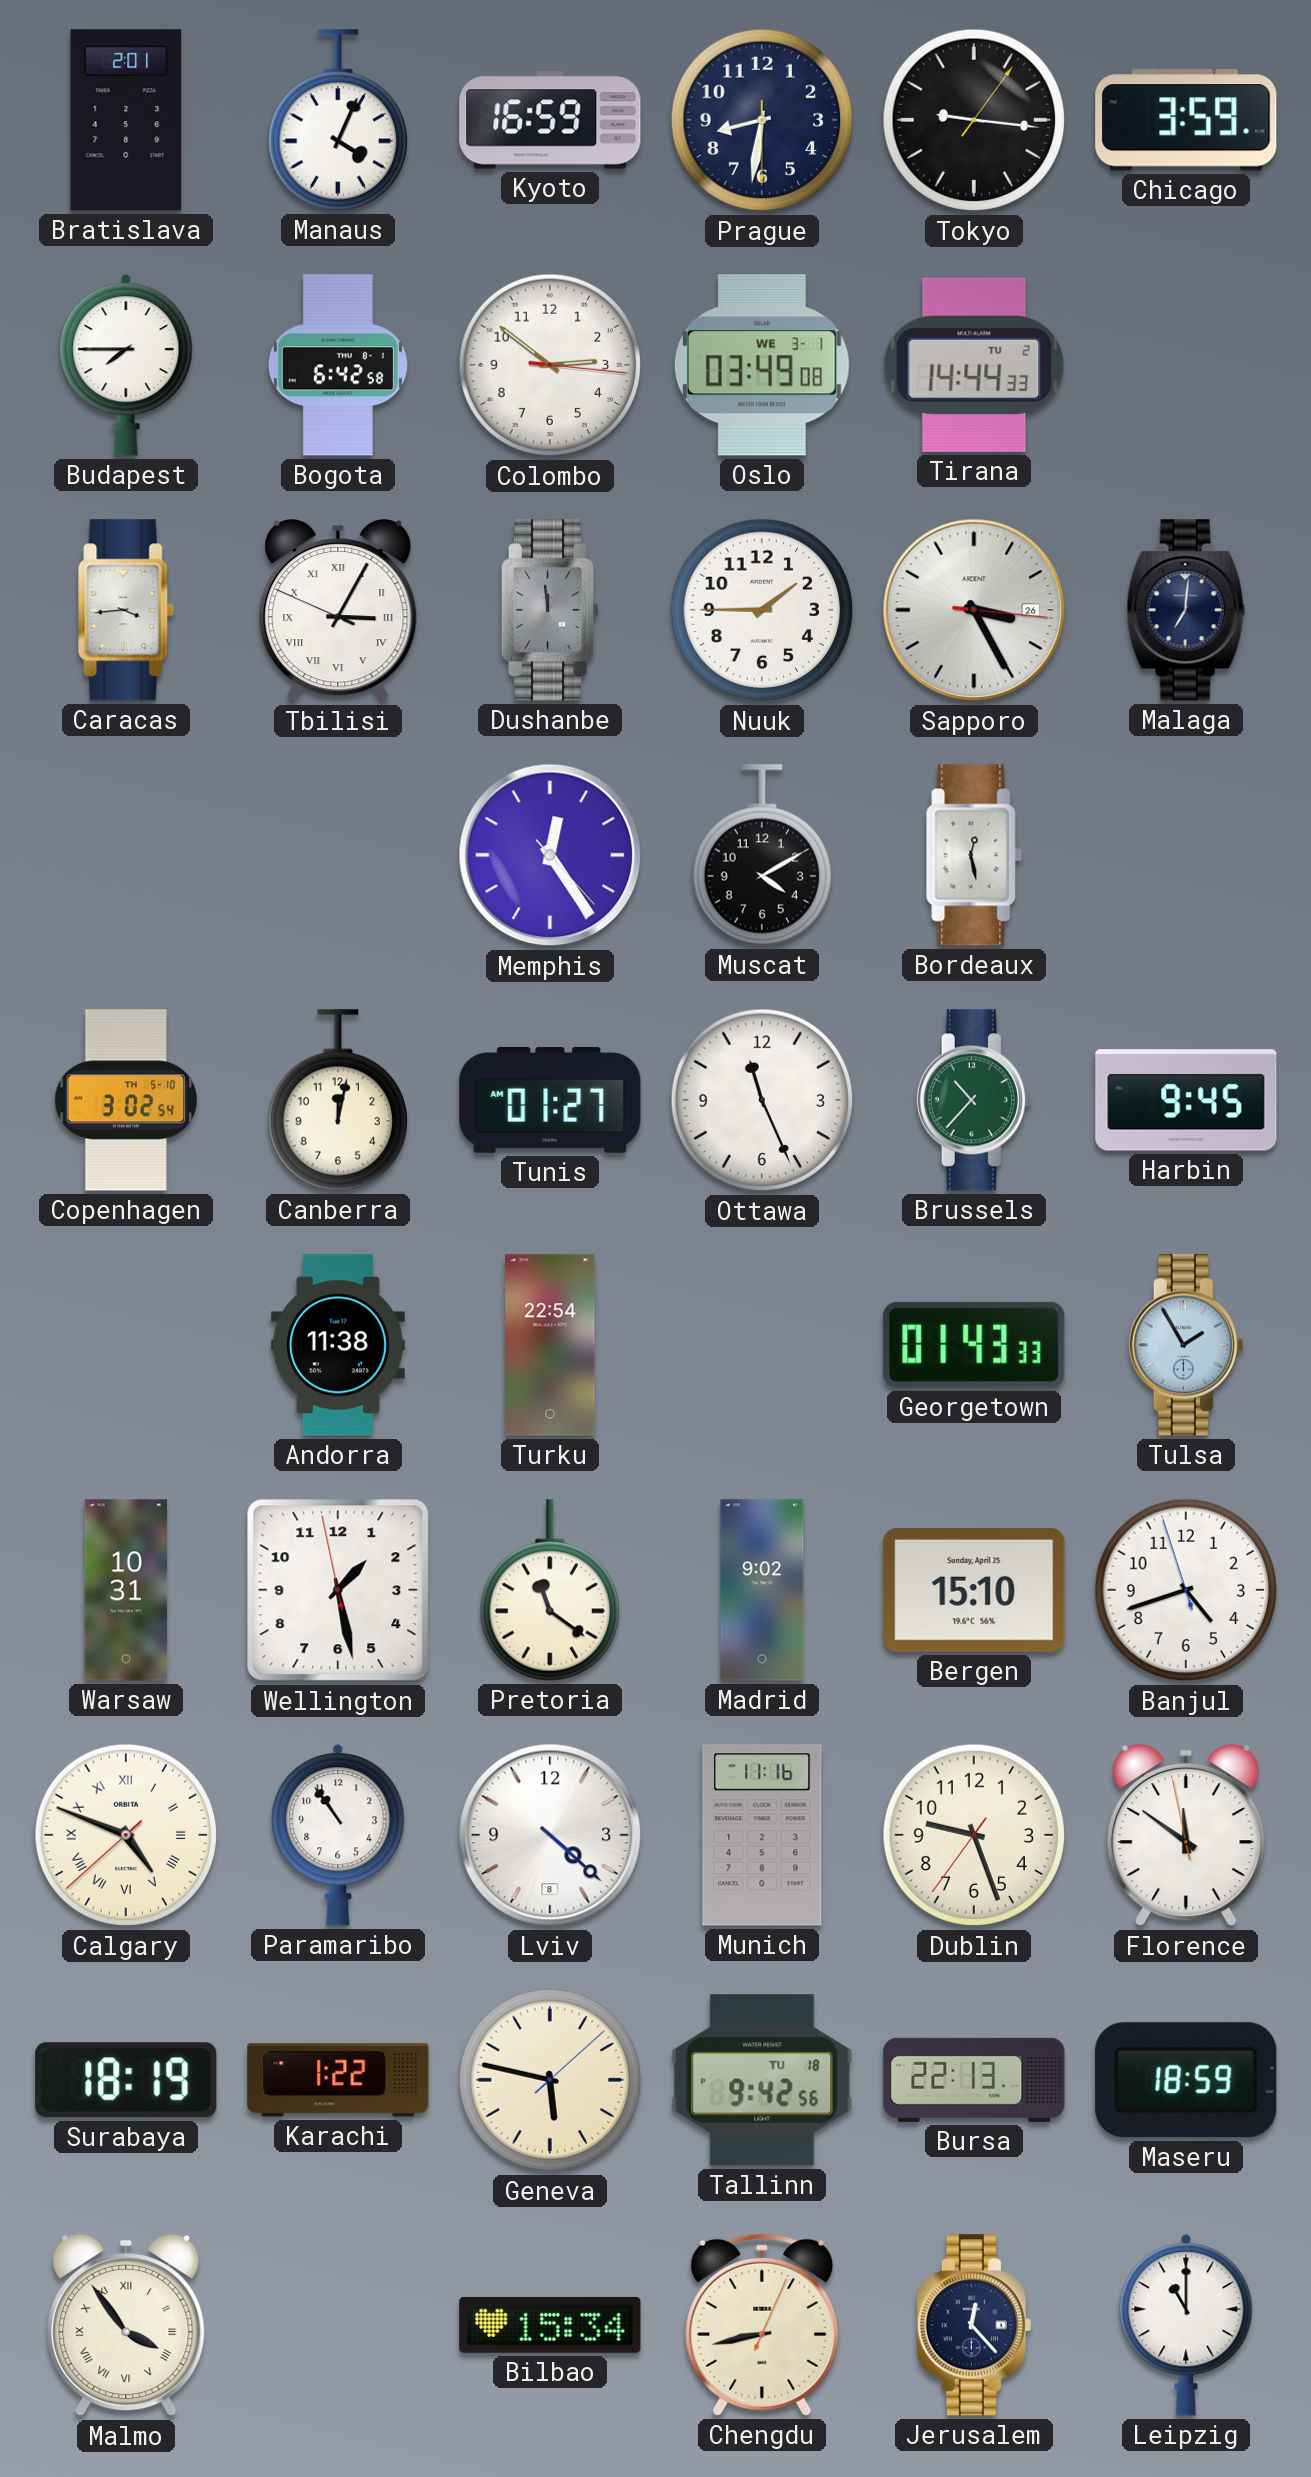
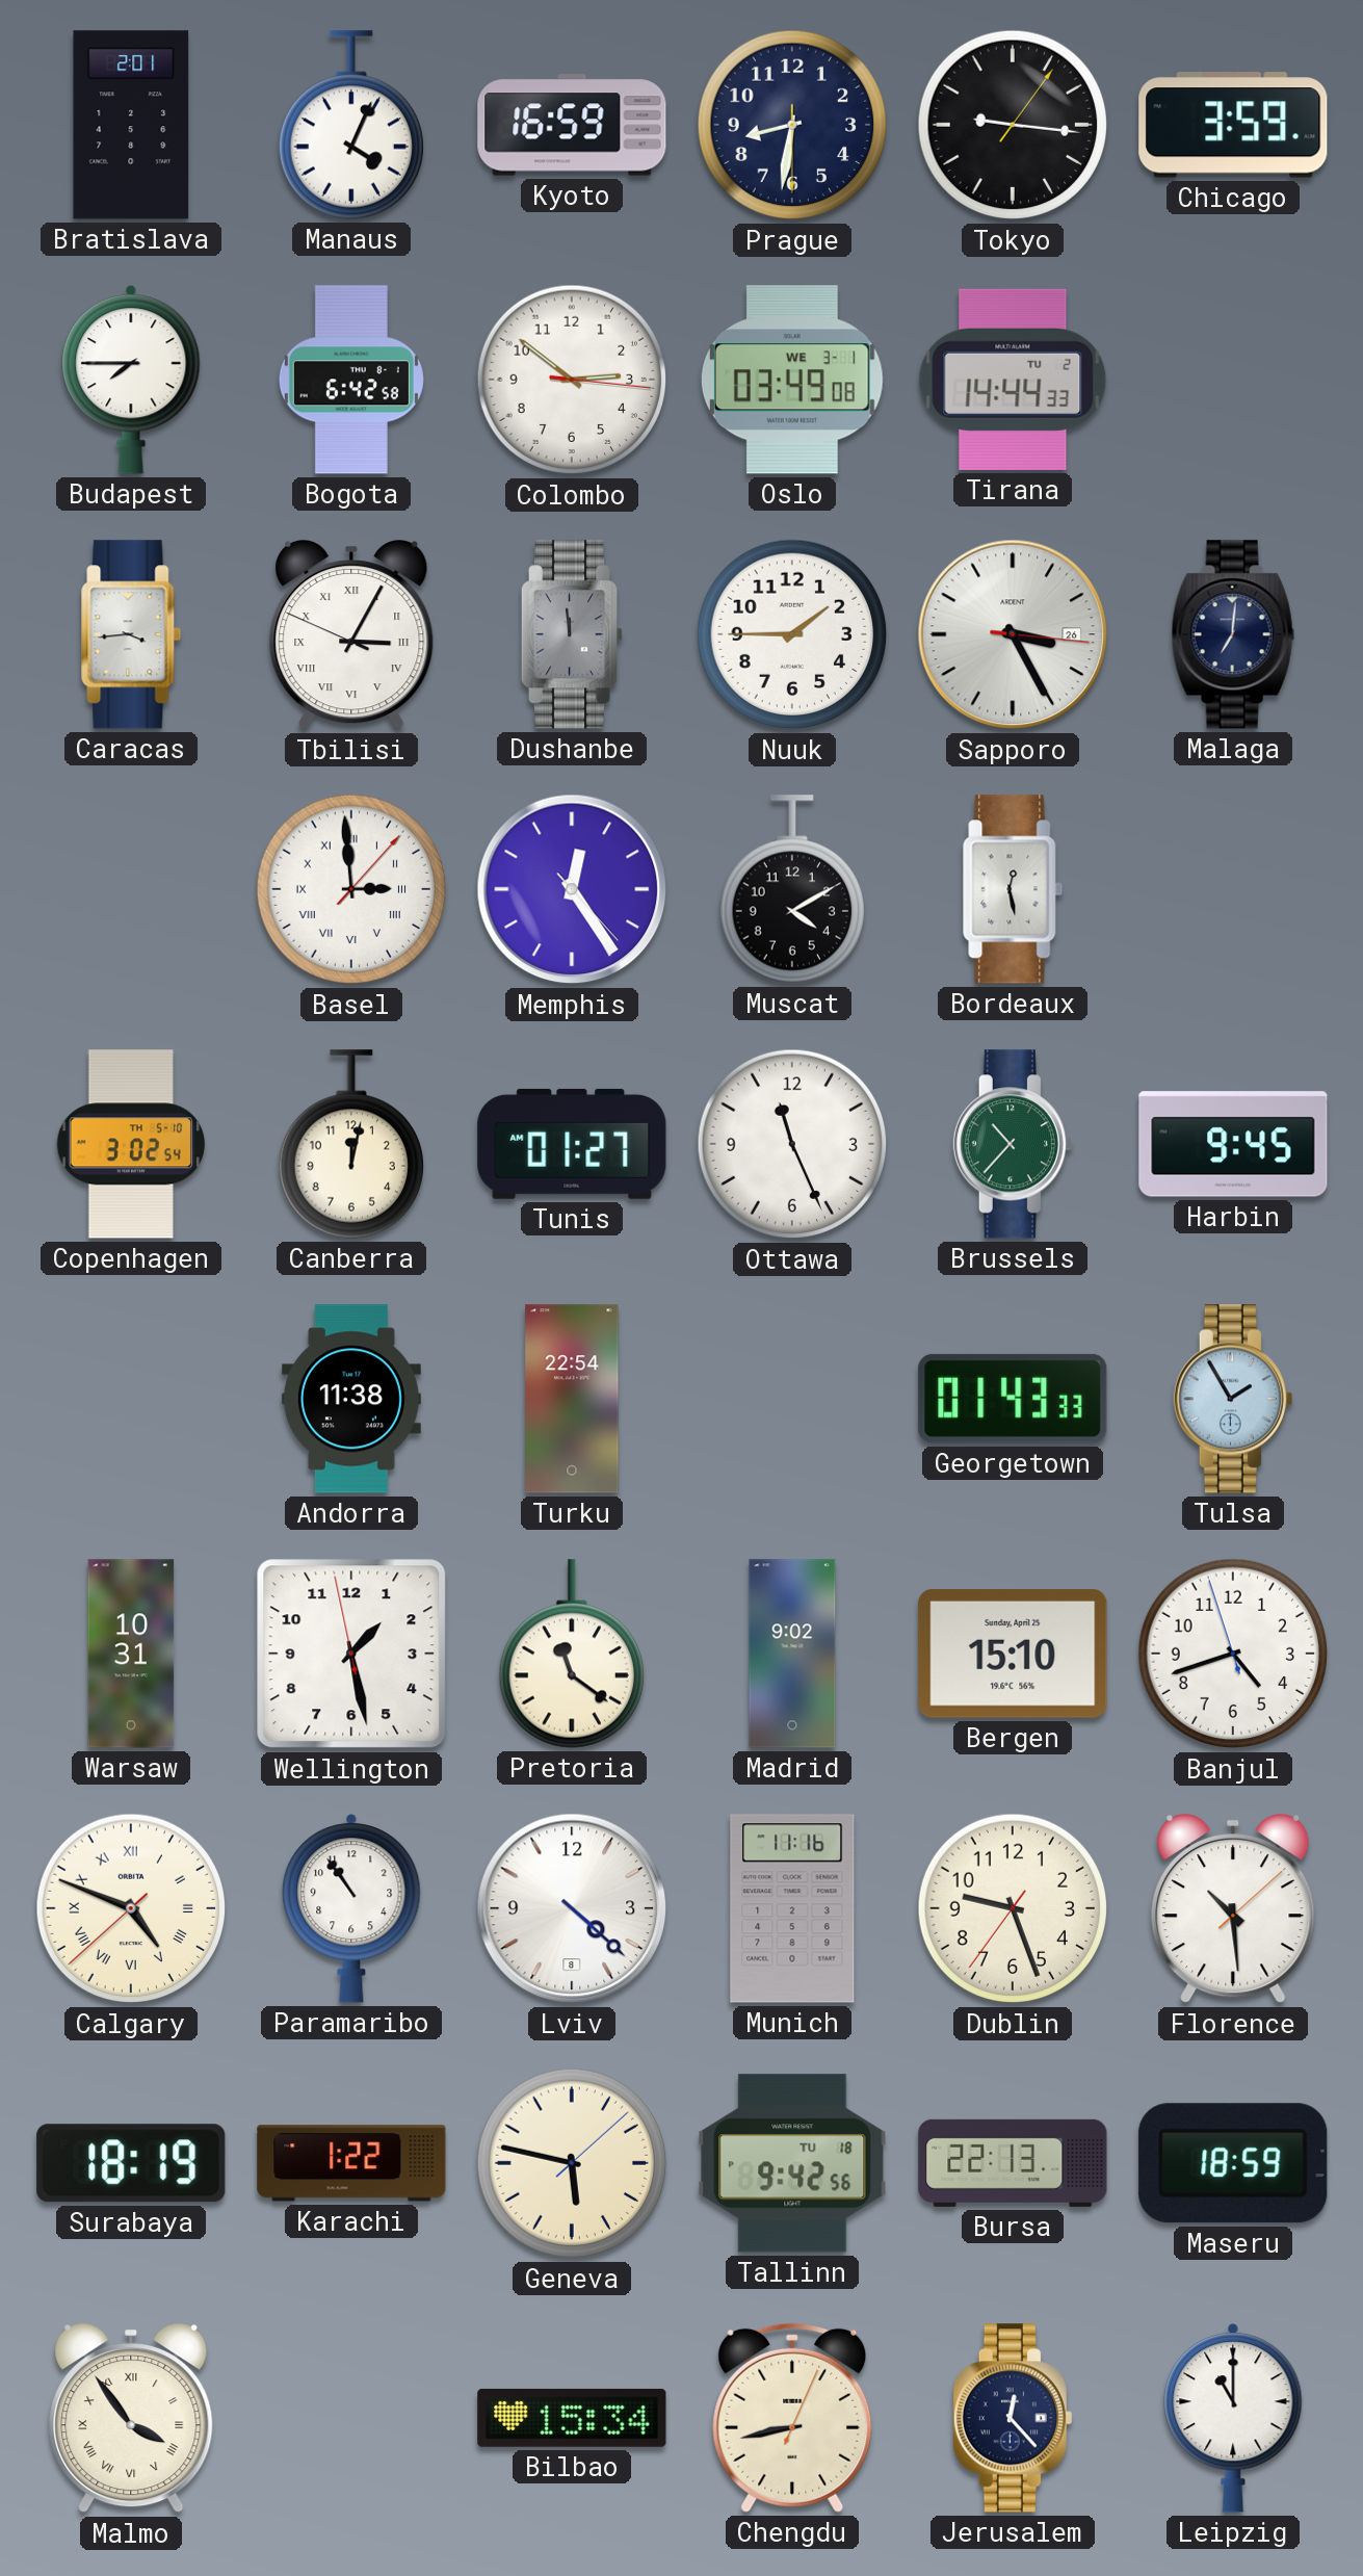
Basel: none -> 2:59
Florence: 11:50 -> 10:29
